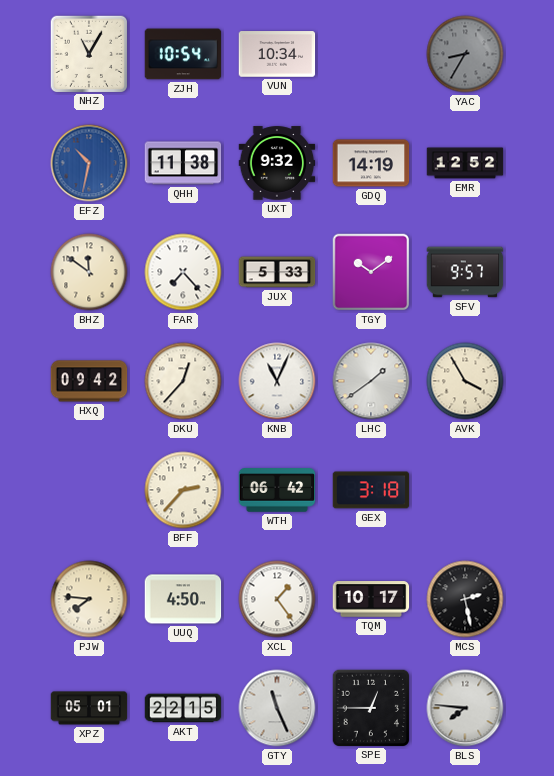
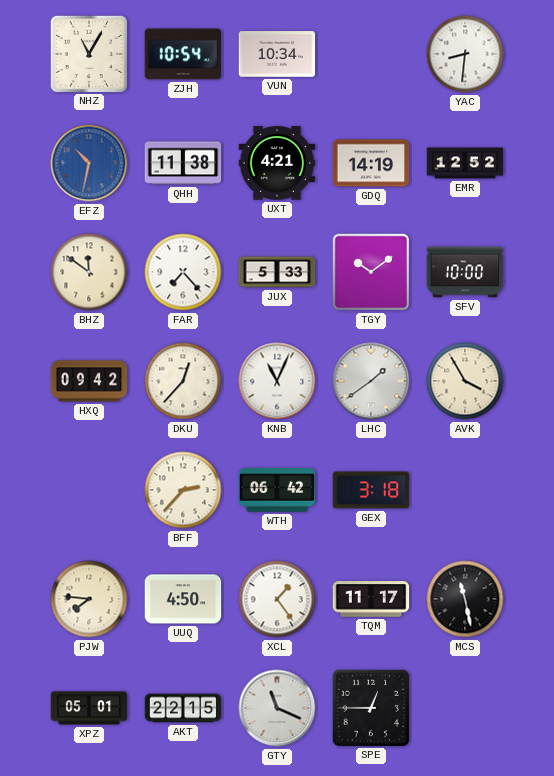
YAC: 8:35 -> 8:31
YAC dial: grey -> white
UXT: 9:32 -> 4:21
SFV: 9:57 -> 10:00
TQM: 10:17 -> 11:17
MCS: 2:28 -> 11:28
GTY: 11:26 -> 11:19
BLS: 7:46 -> none
